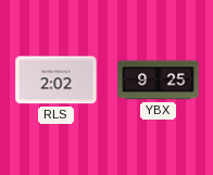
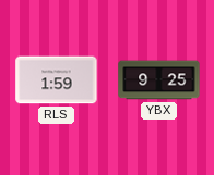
RLS: 2:02 -> 1:59
